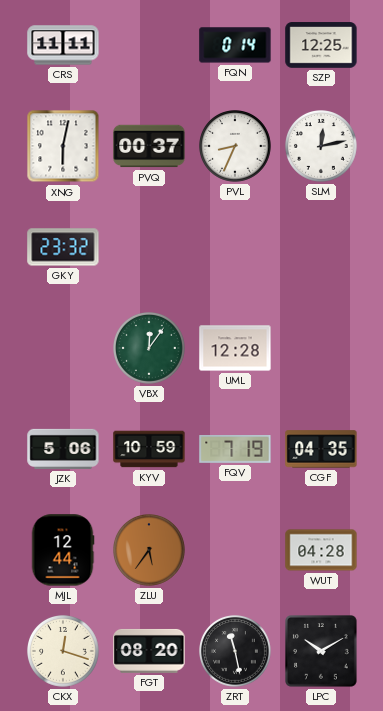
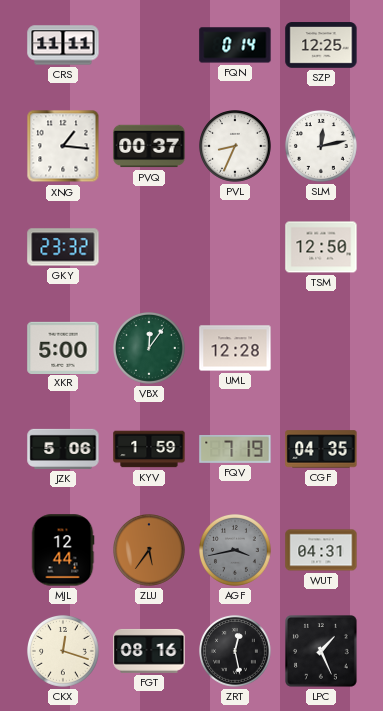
XNG: 6:02 -> 1:16
TSM: none -> 12:50
XKR: none -> 5:00
KYV: 10:59 -> 1:59
AGF: none -> 3:43
WUT: 04:28 -> 04:31
FGT: 08:20 -> 08:16
ZRT: 11:28 -> 12:28
LPC: 10:10 -> 1:26
